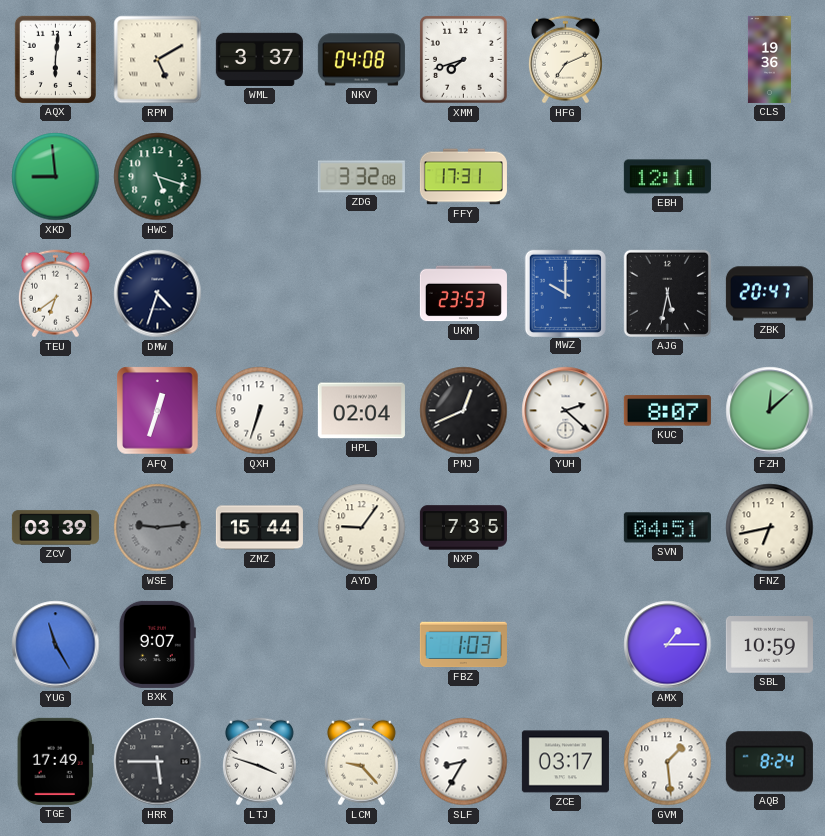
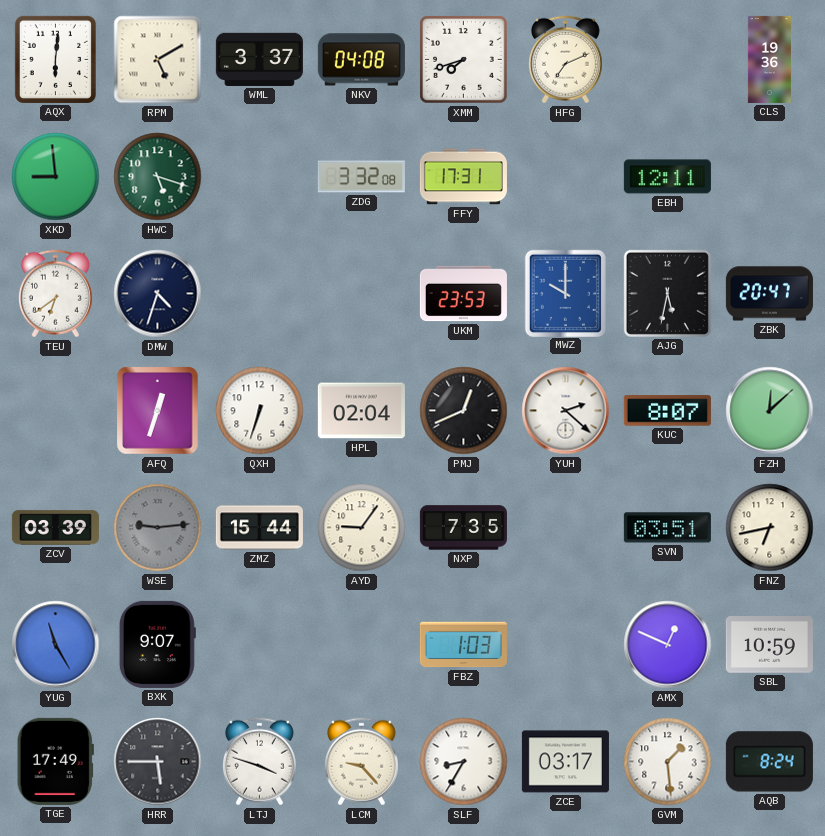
SVN: 04:51 -> 03:51
AMX: 1:15 -> 12:49
